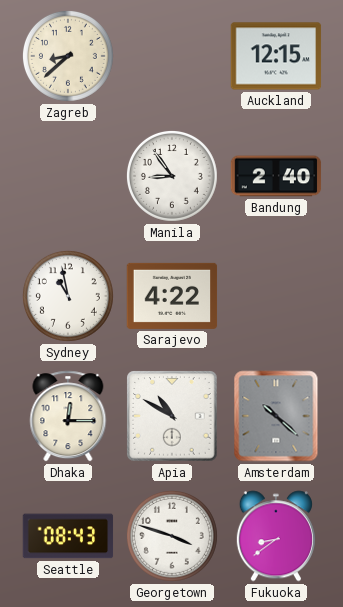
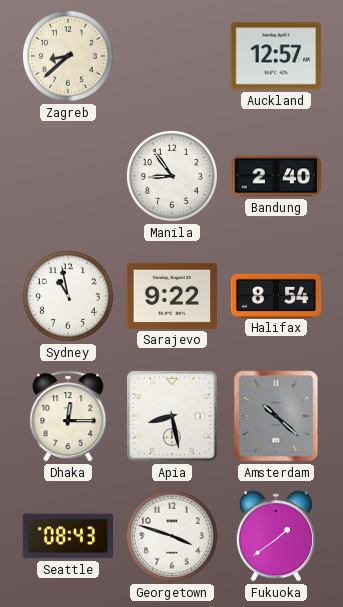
Auckland: 12:15 -> 12:57
Sarajevo: 4:22 -> 9:22
Halifax: none -> 8:54
Apia: 10:50 -> 8:28
Fukuoka: 8:39 -> 1:39
